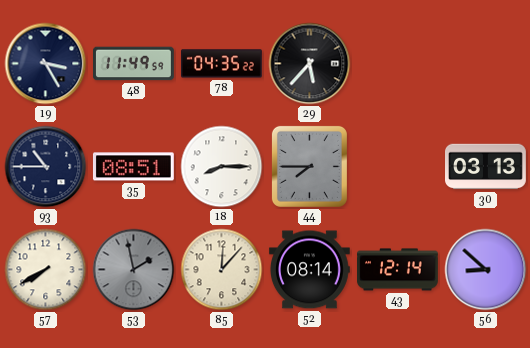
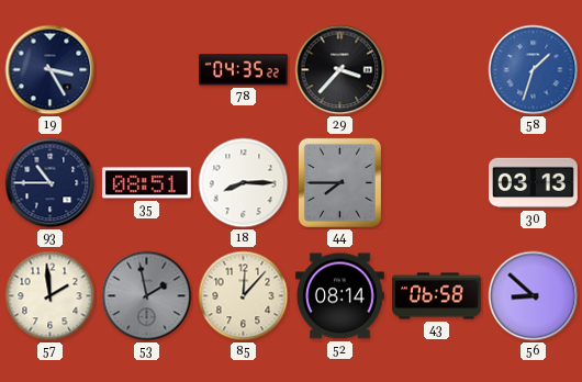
48: 11:49 -> none
29: 5:37 -> 3:37
58: none -> 1:33
57: 7:40 -> 1:59
43: 12:14 -> 06:58
